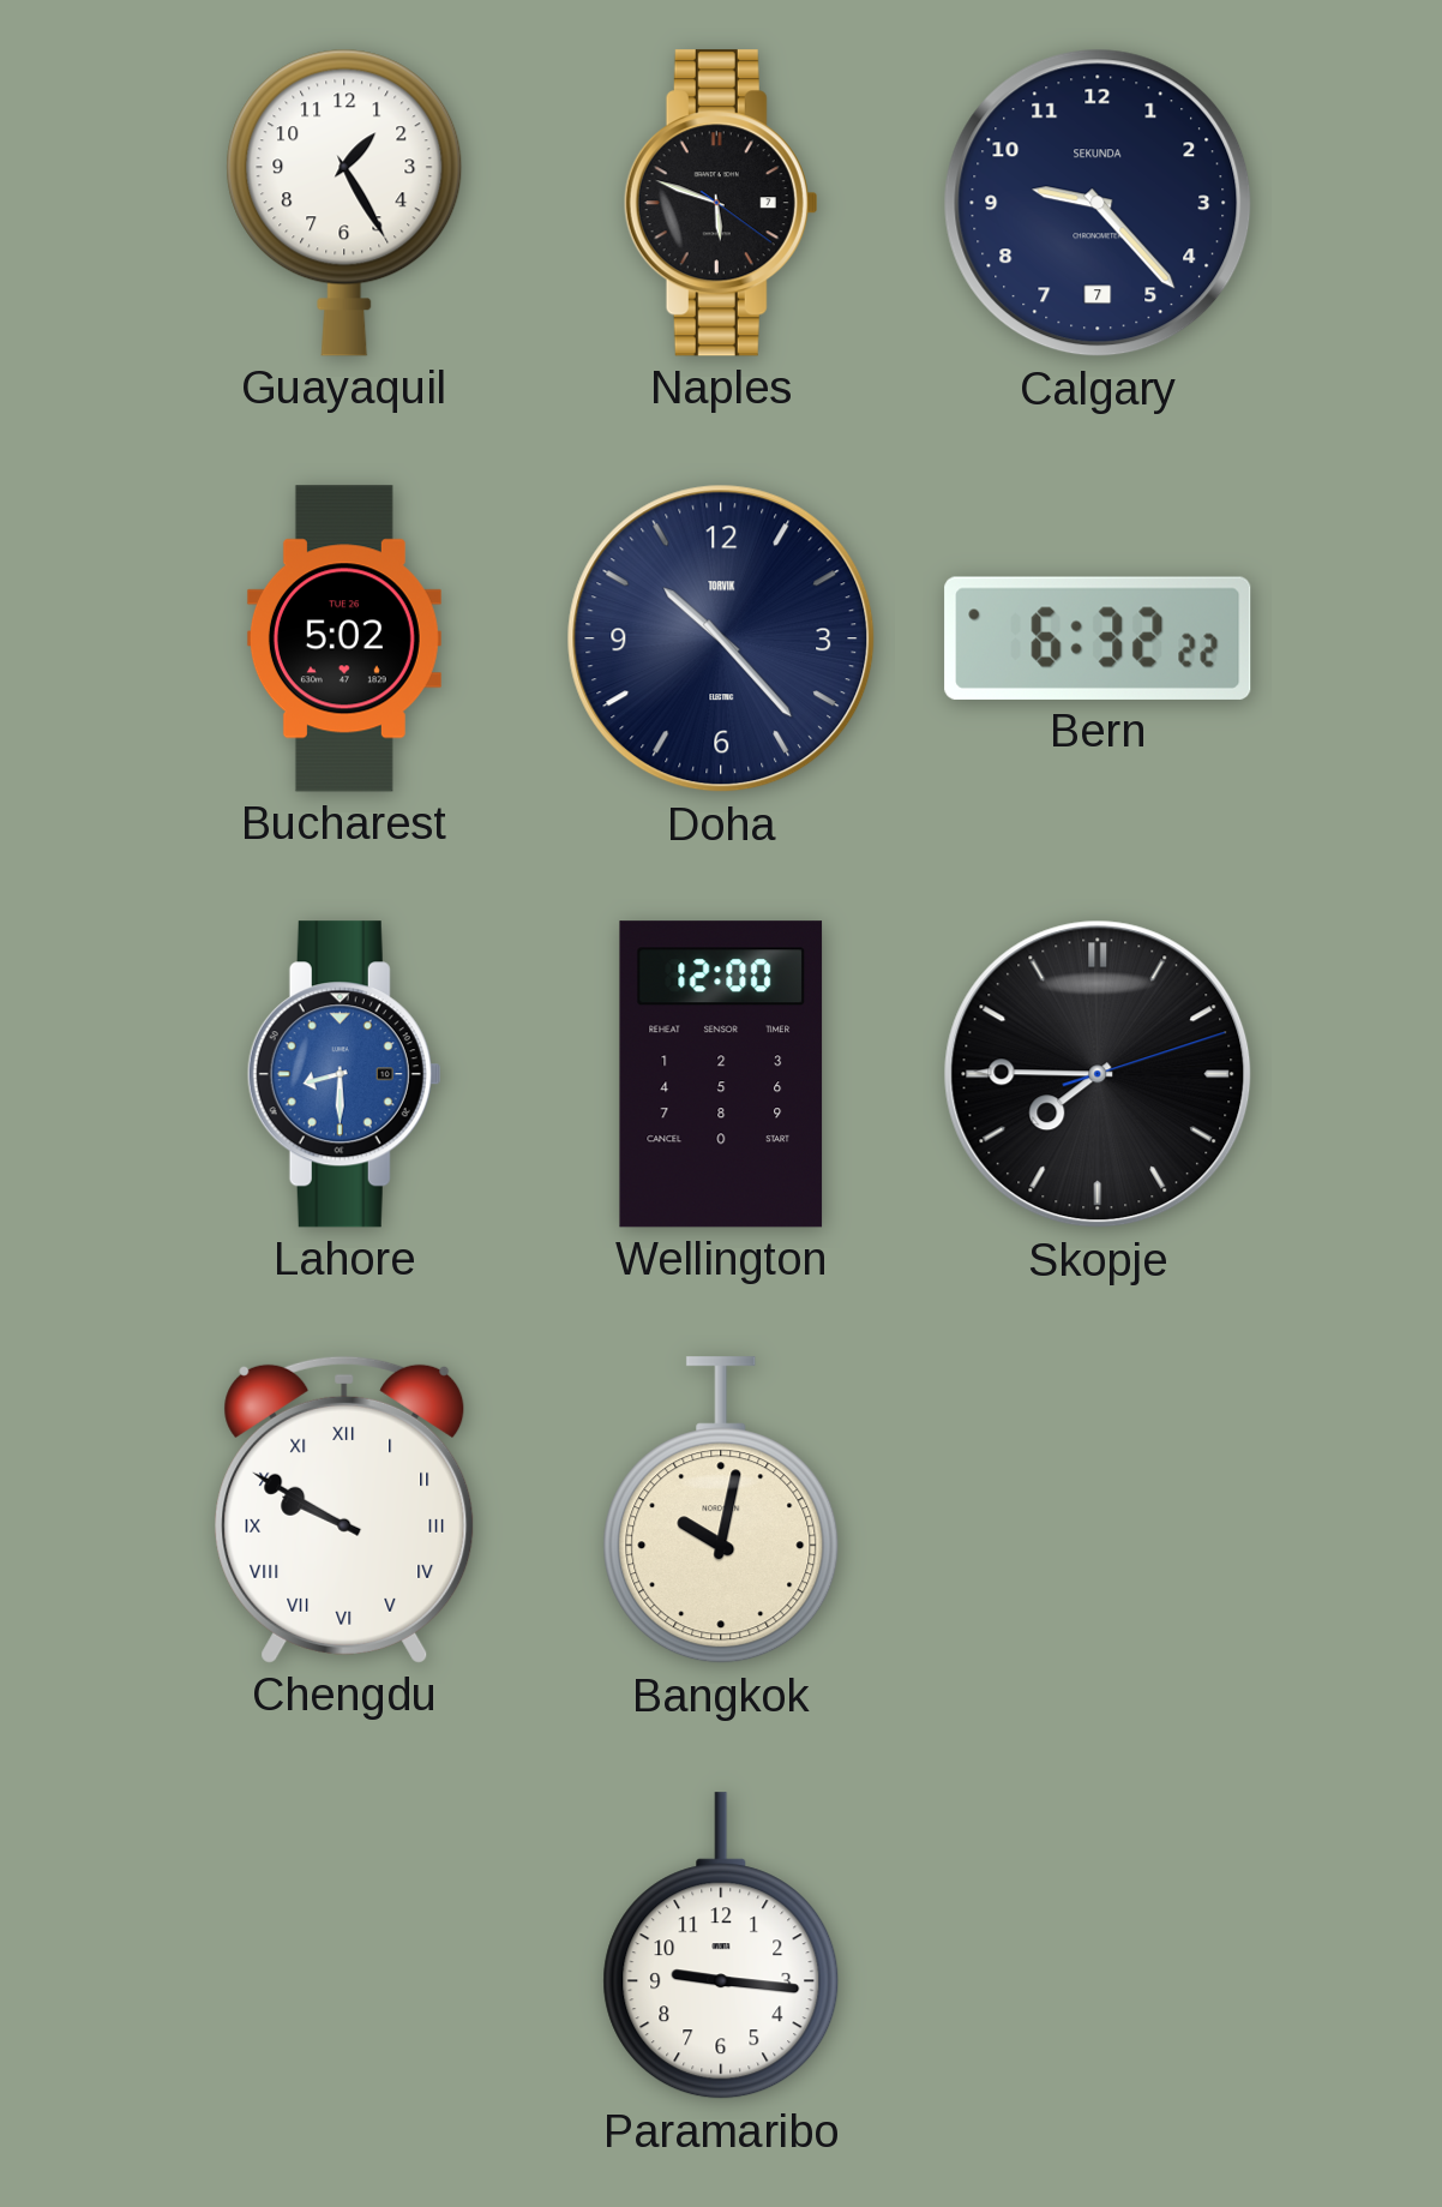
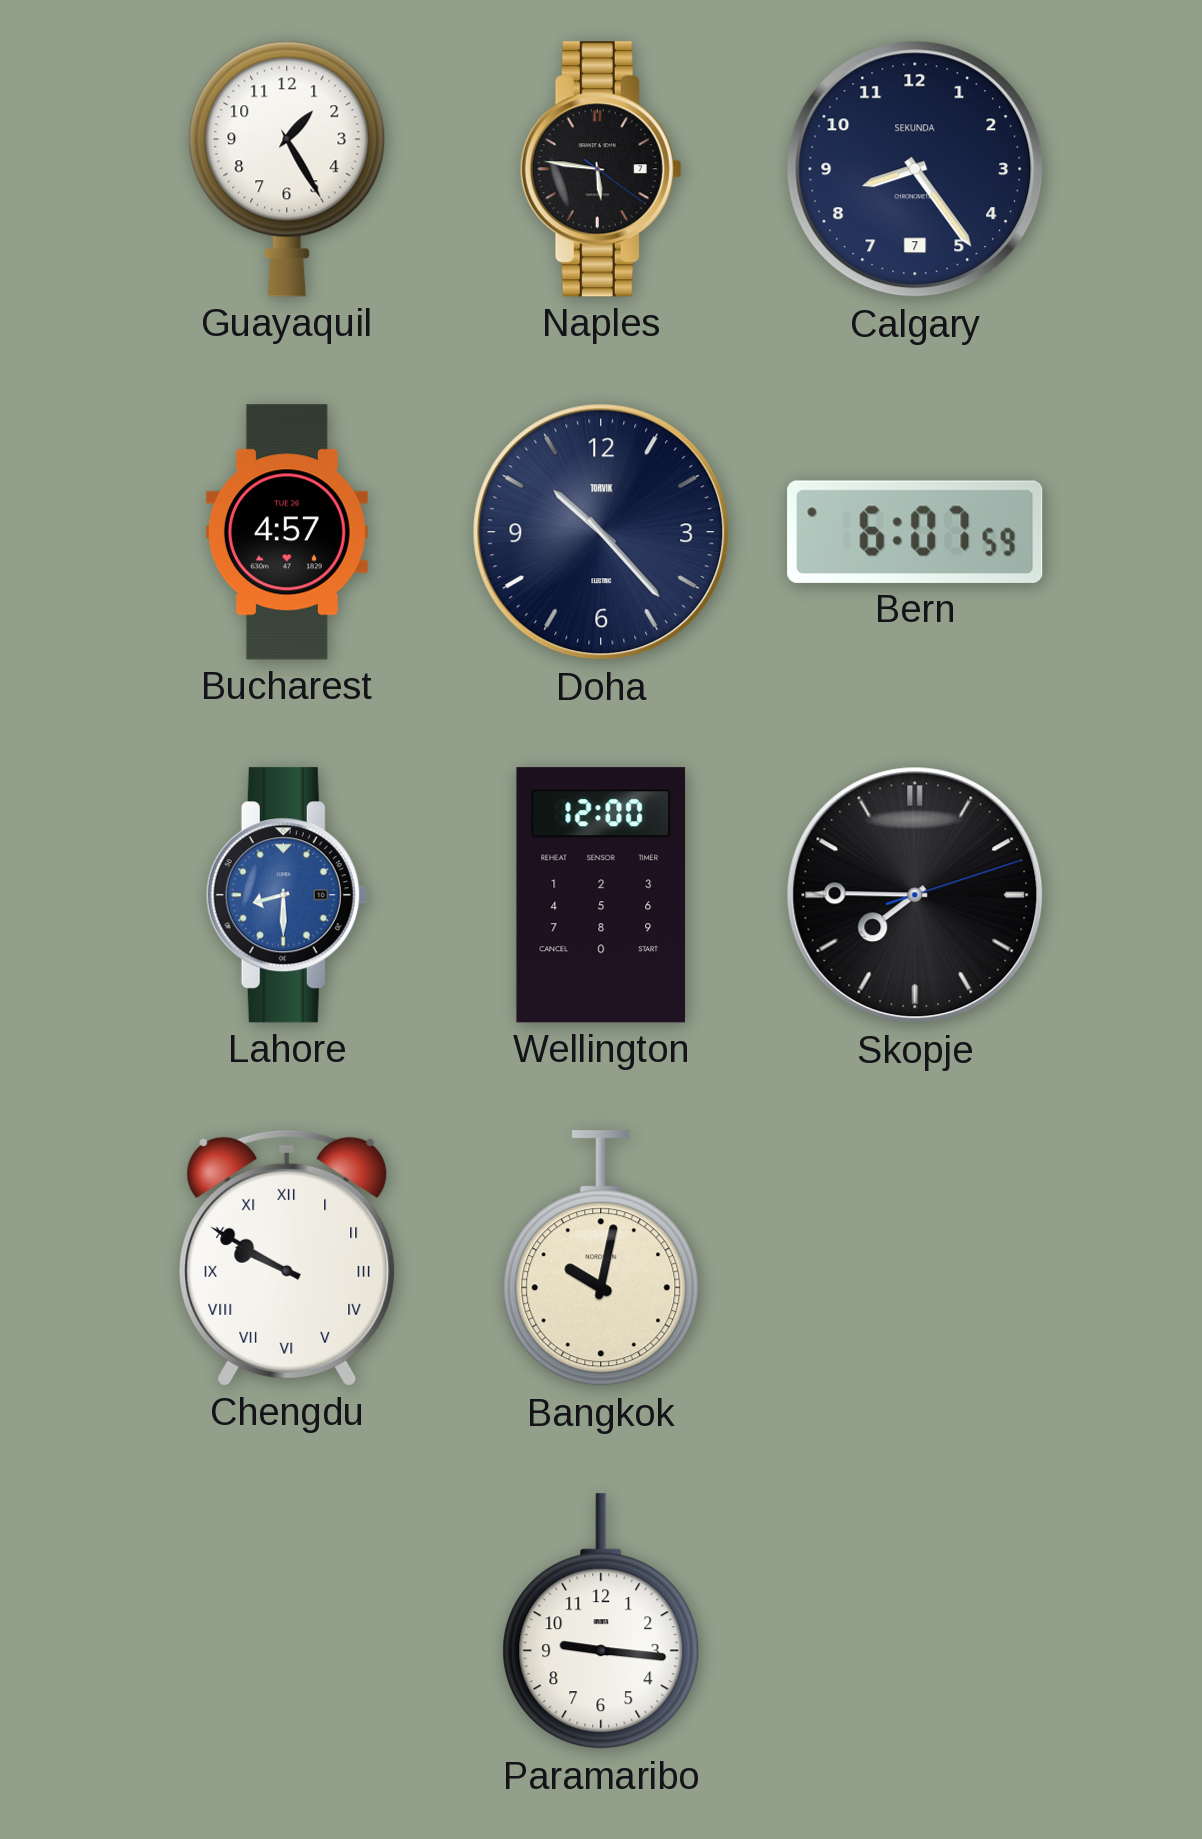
Naples: 5:48 -> 5:46
Calgary: 9:23 -> 8:24
Bucharest: 5:02 -> 4:57
Bern: 6:32 -> 6:07
